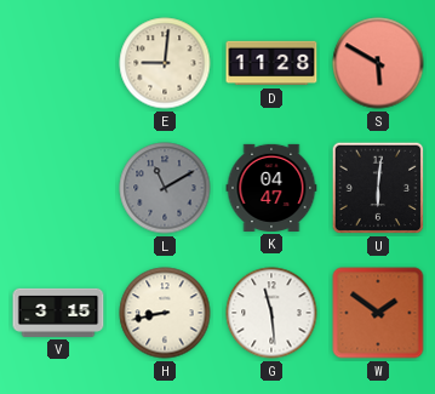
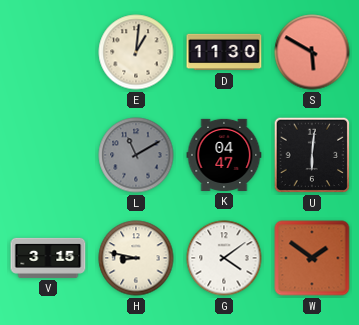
E: 9:01 -> 1:01
D: 11:28 -> 11:30
H: 8:43 -> 8:47
G: 11:29 -> 4:09
